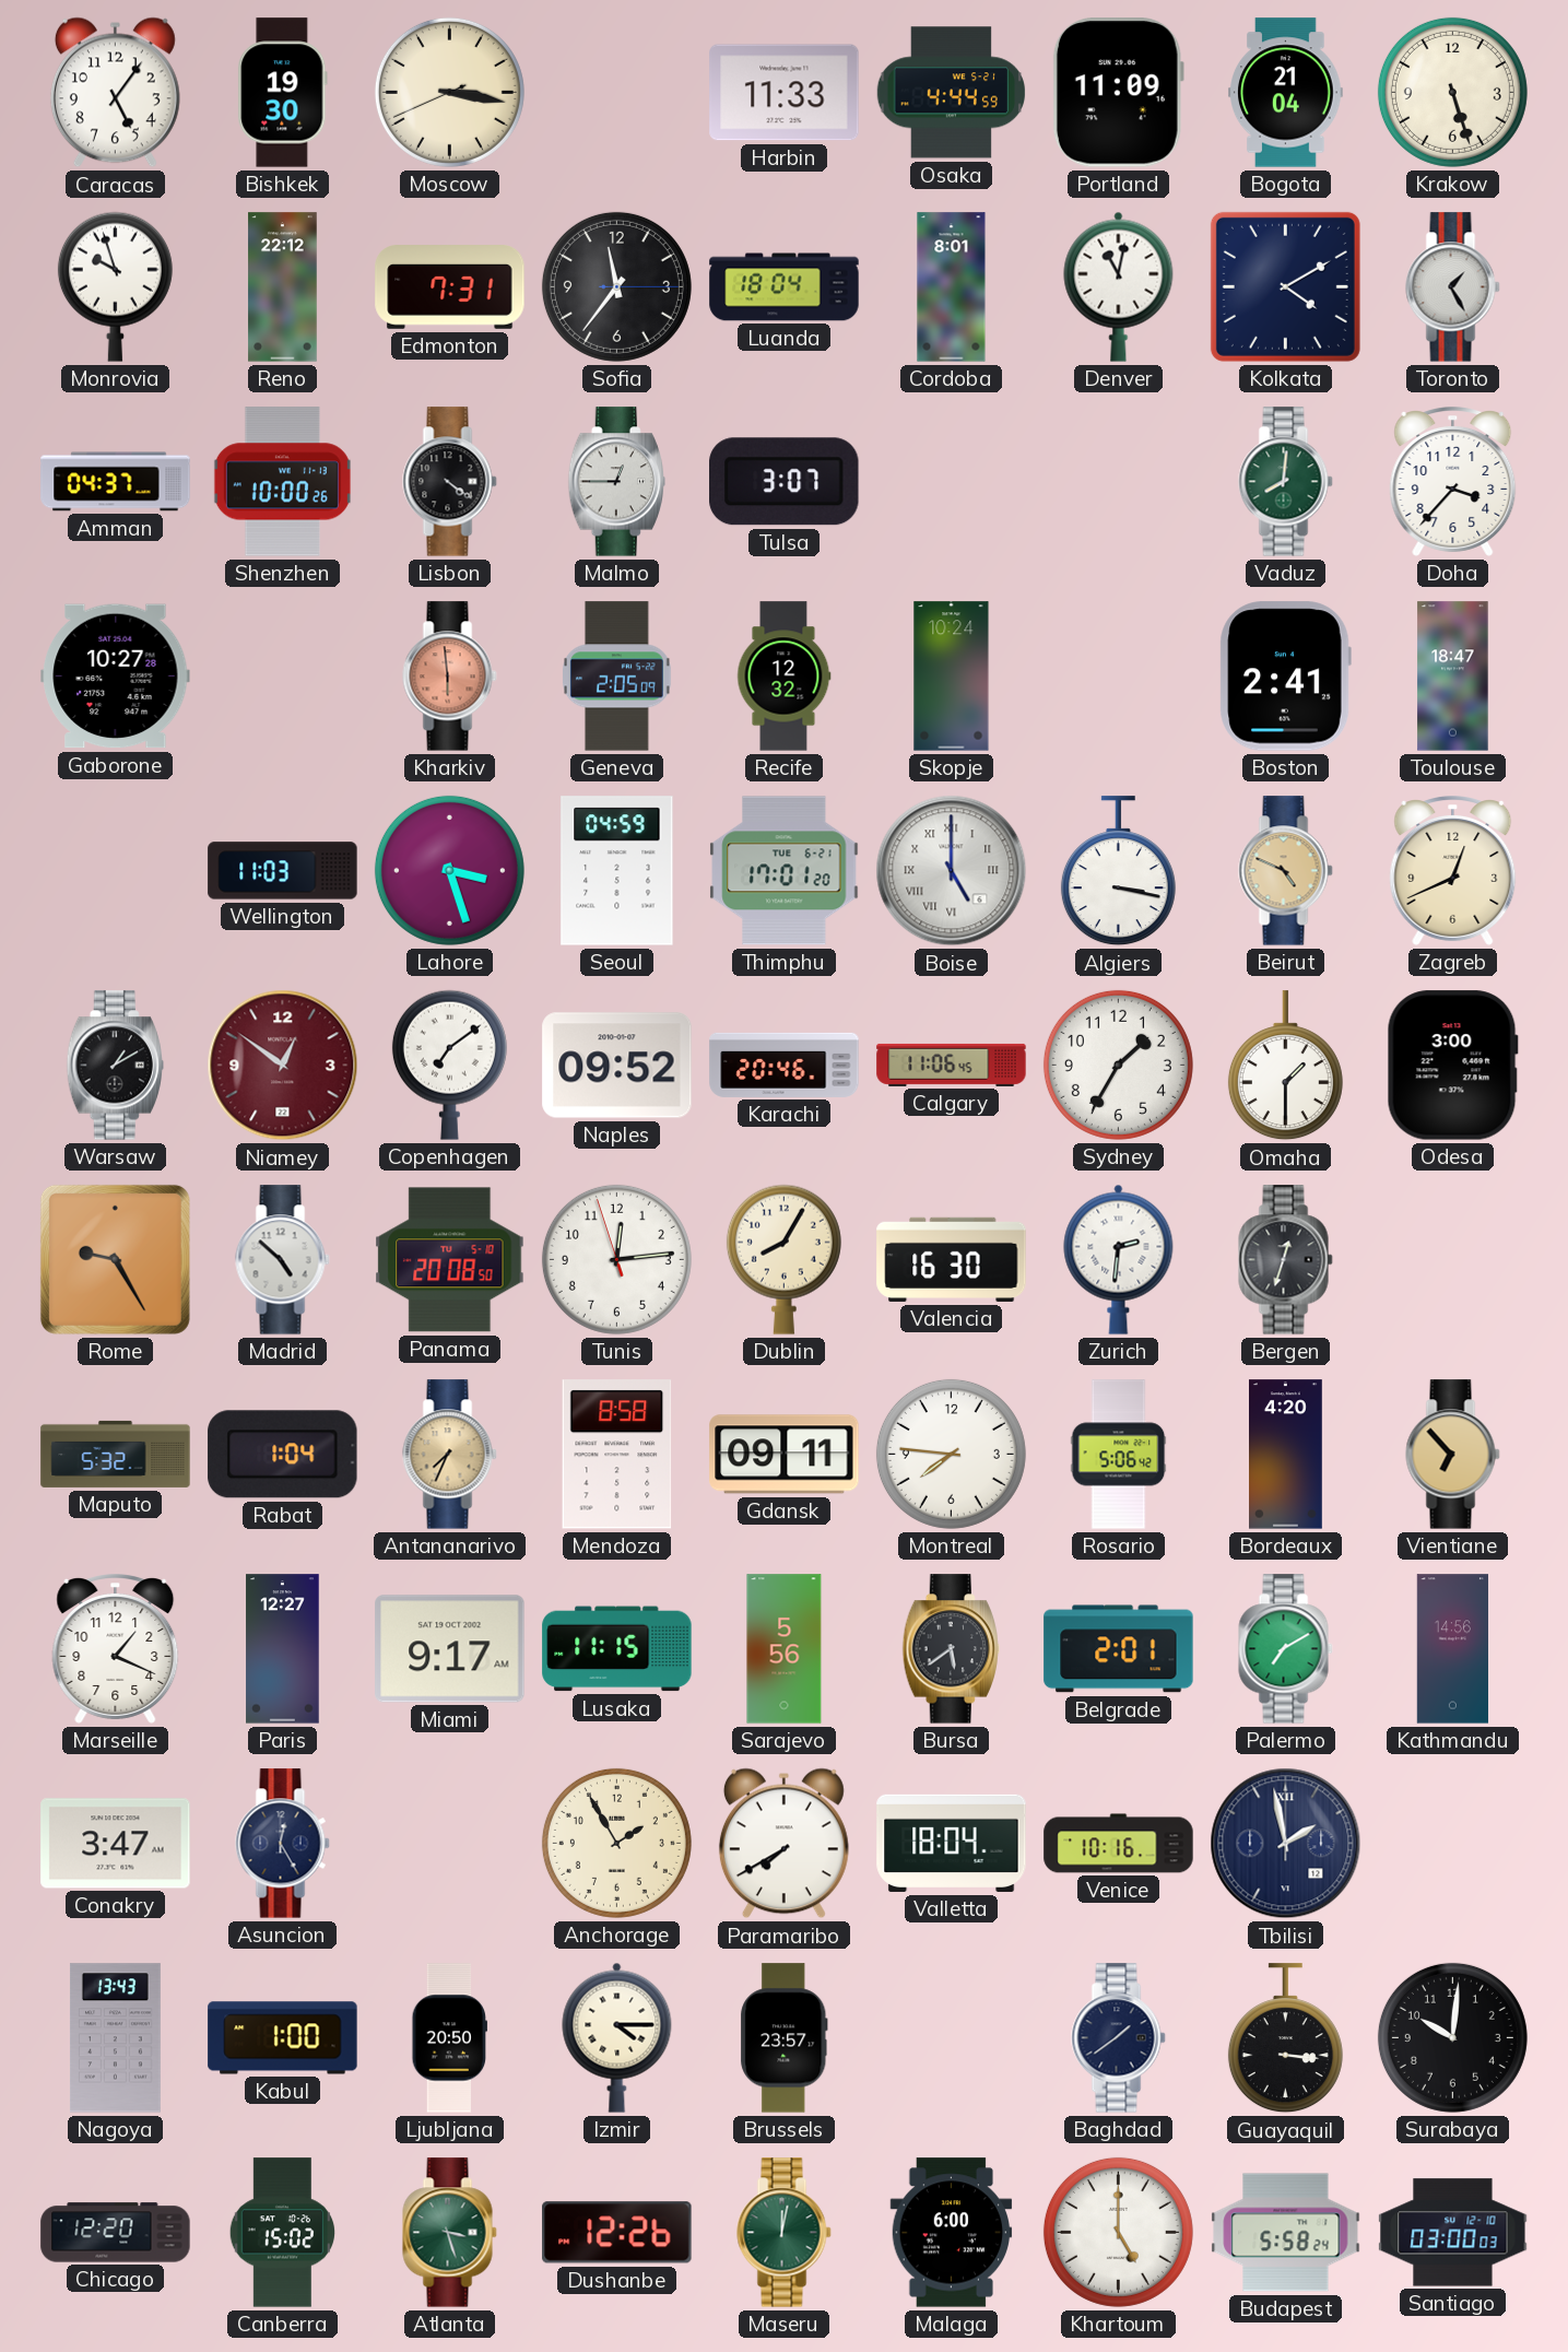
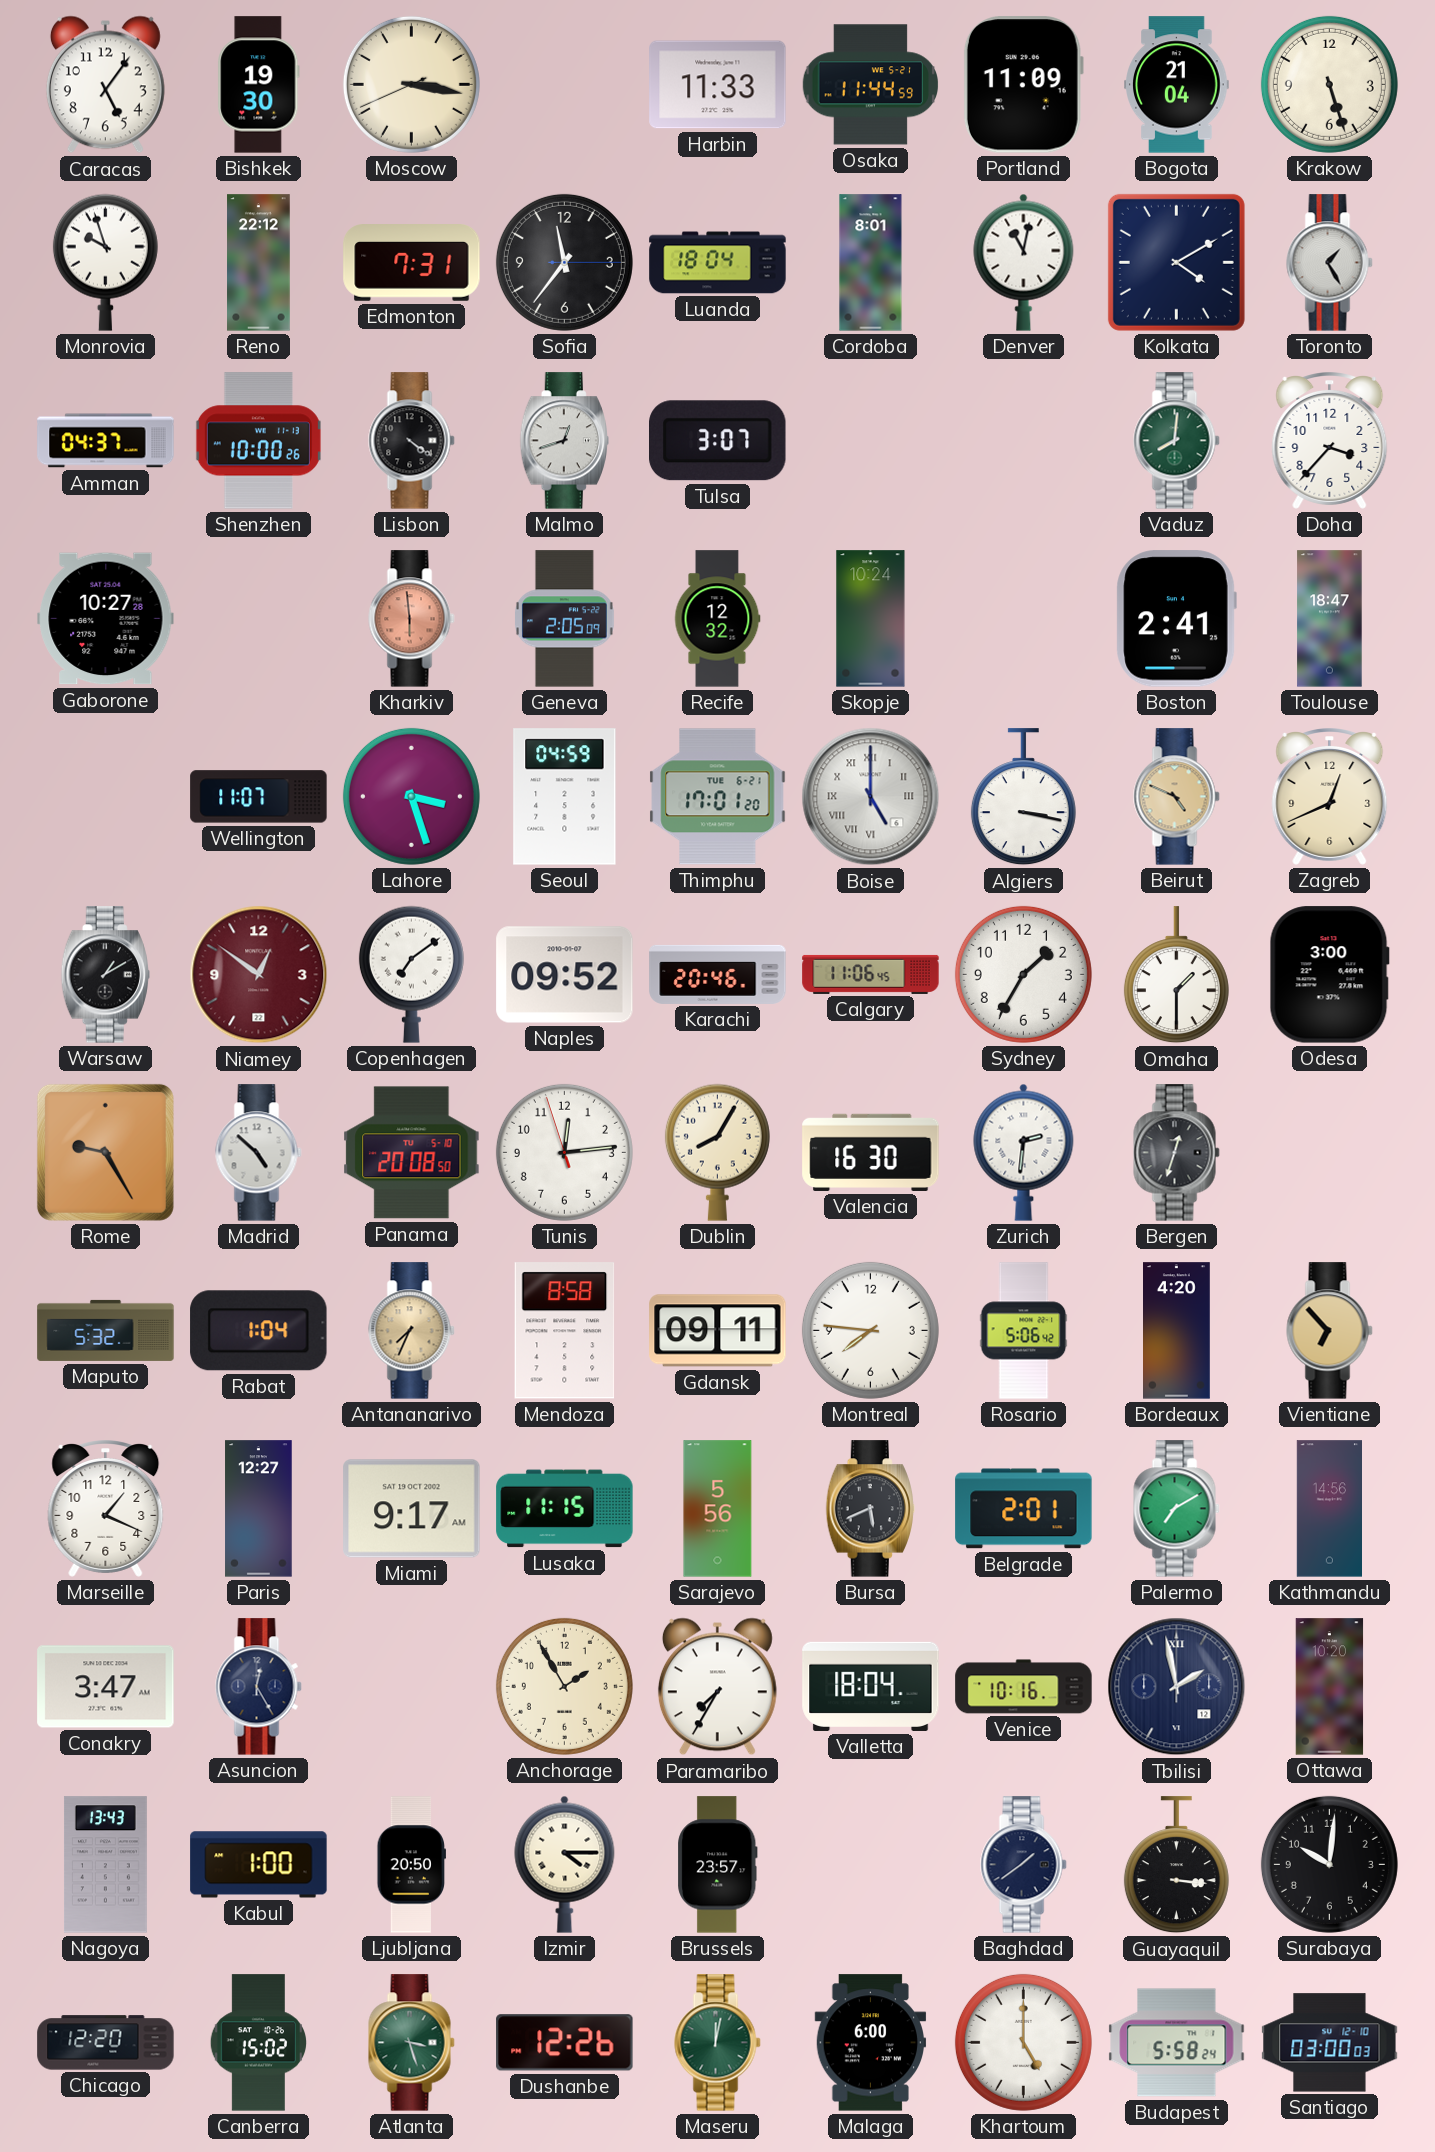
Osaka: 4:44 -> 11:44
Malmo: 12:45 -> 12:42
Wellington: 11:03 -> 11:07
Bursa: 5:39 -> 5:41
Paramaribo: 7:40 -> 7:35
Ottawa: none -> 10:20
